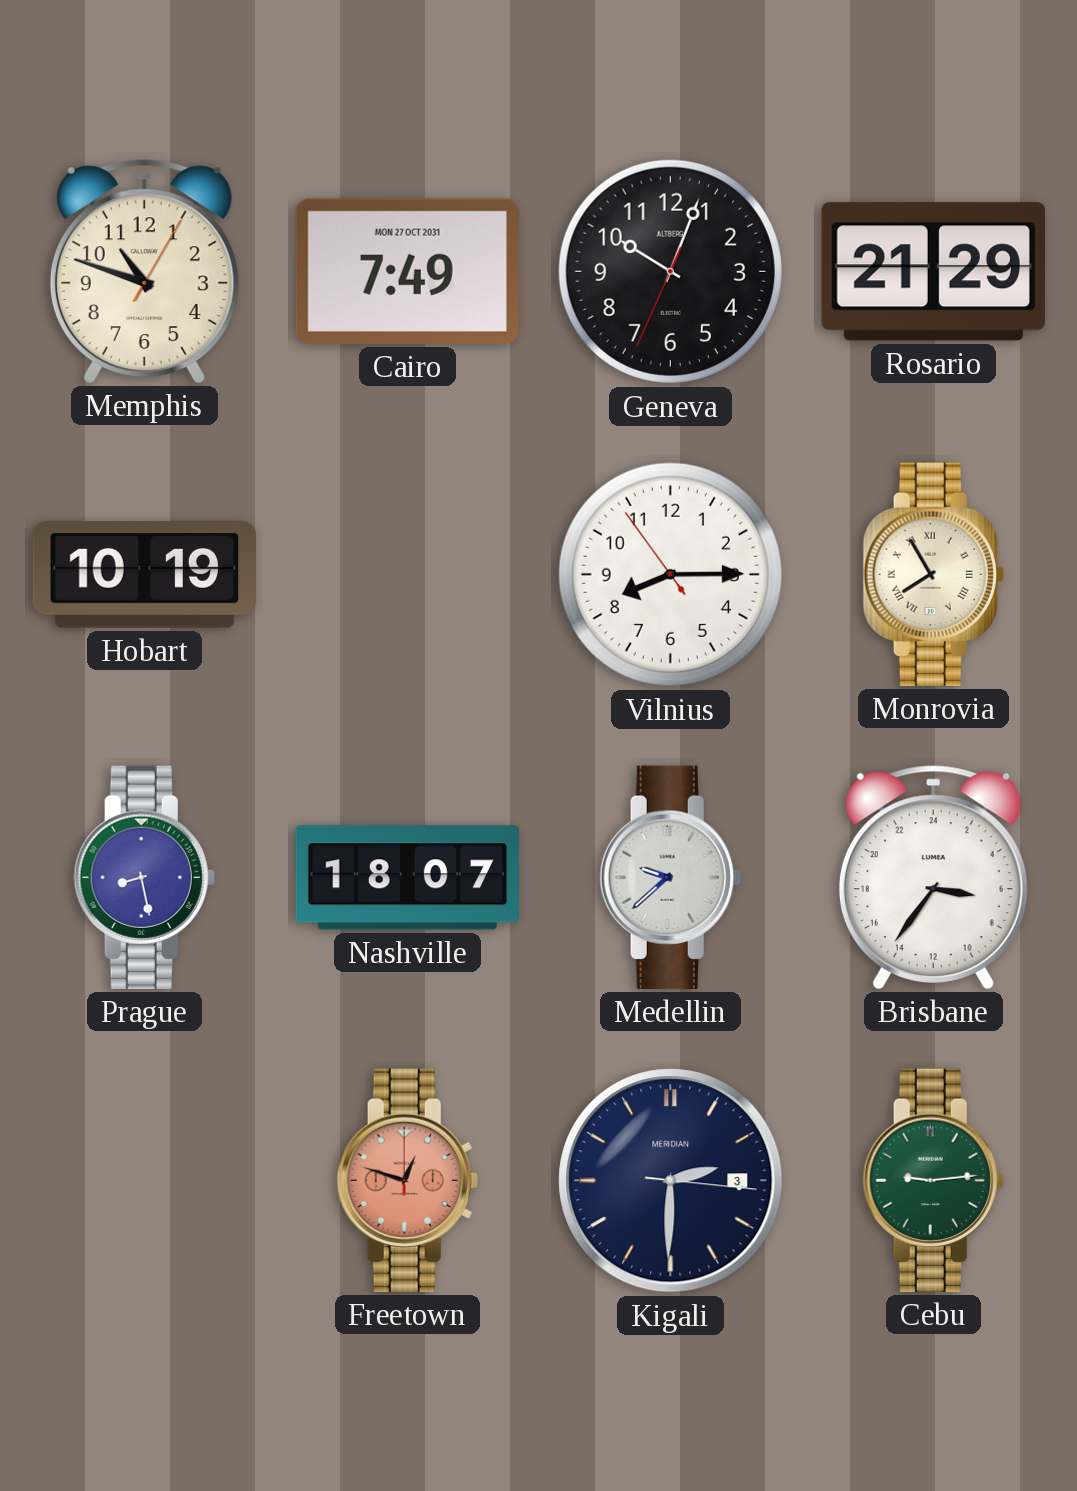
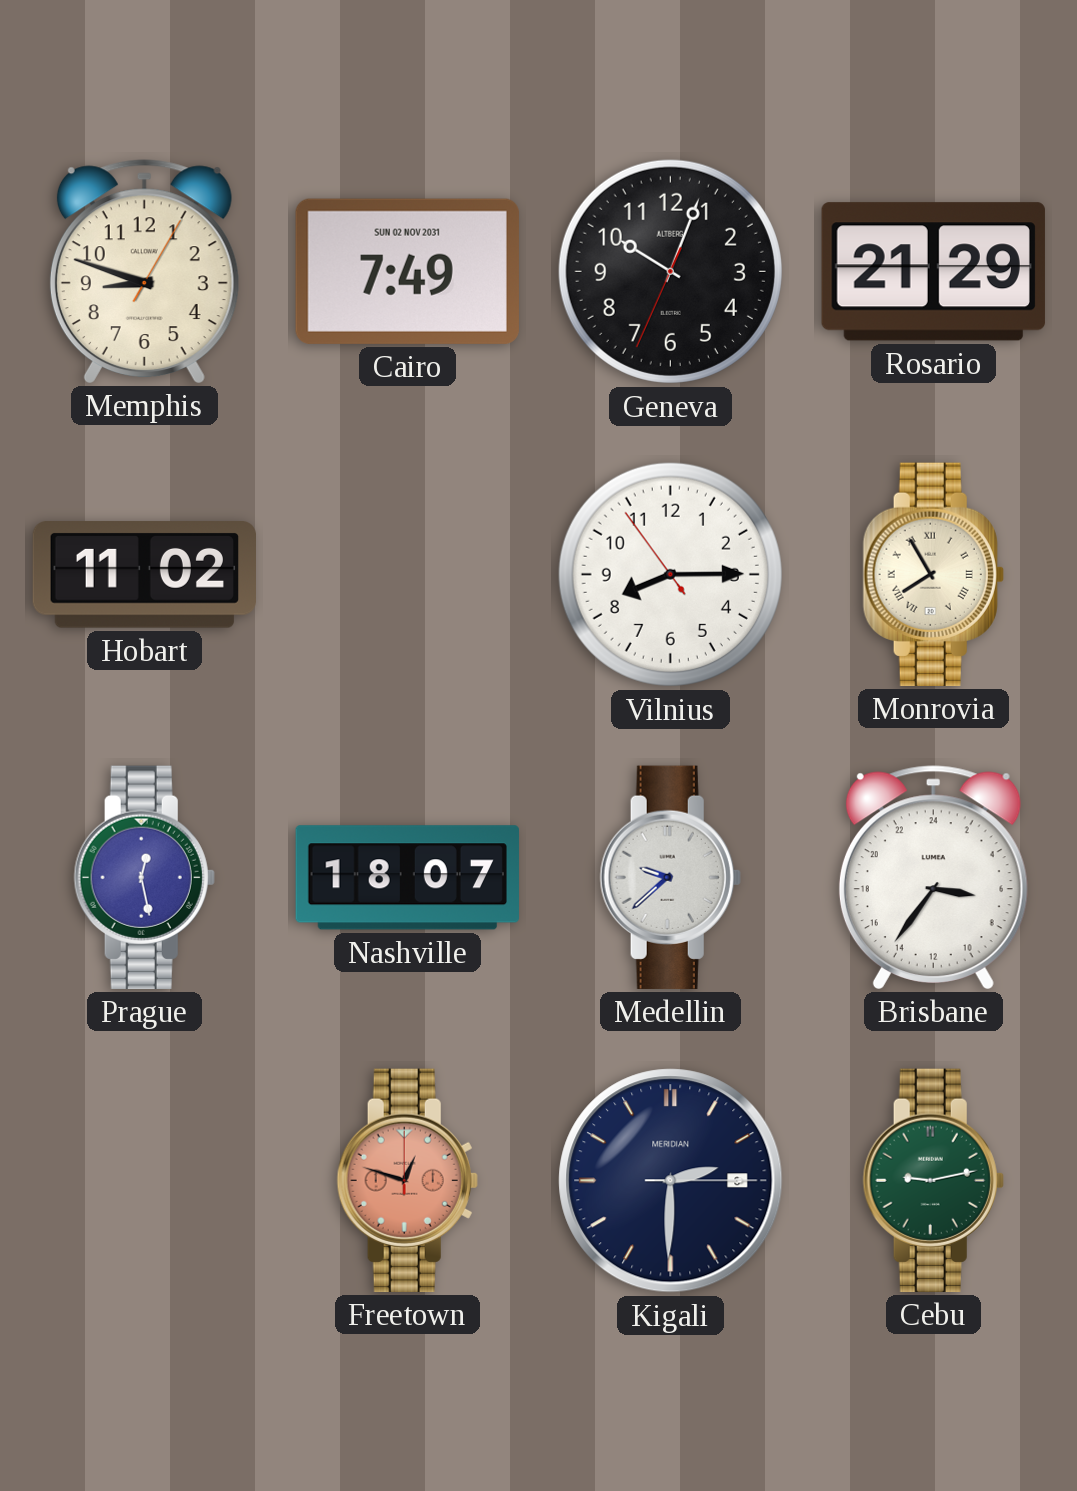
Memphis: 10:48 -> 8:48
Cairo date: MON 27 OCT 2031 -> SUN 02 NOV 2031
Hobart: 10:19 -> 11:02
Prague: 8:28 -> 12:28
Kigali: 2:30:16 -> 2:30:15
Cebu: 9:14 -> 9:13
